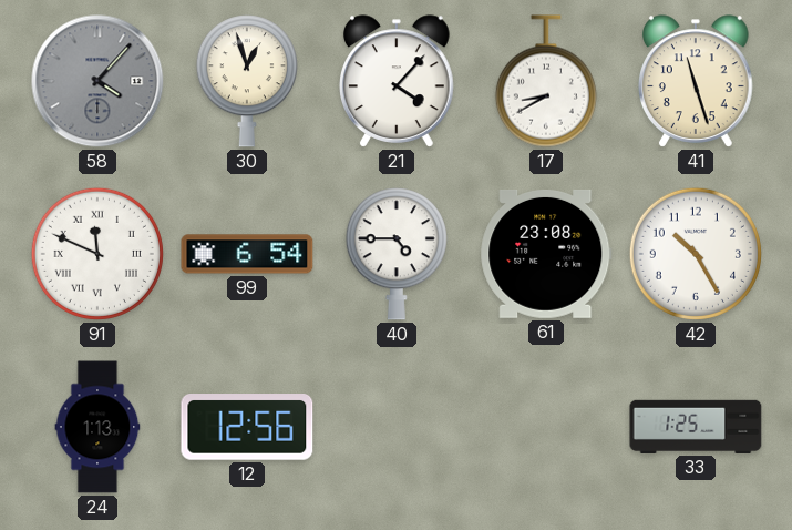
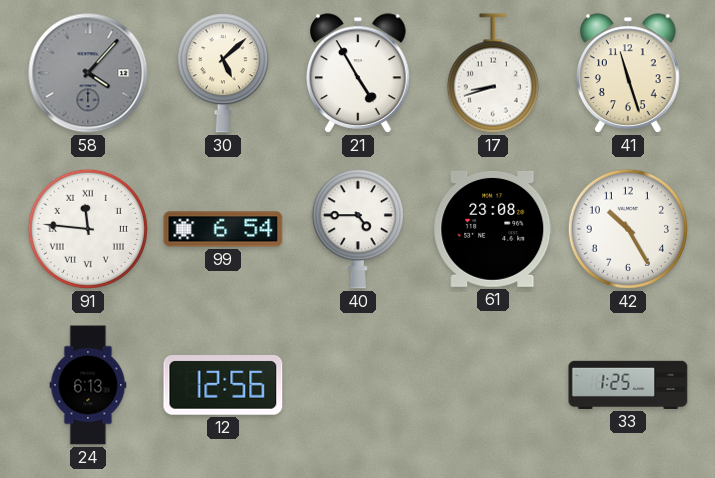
30: 12:57 -> 5:08
21: 4:07 -> 4:55
17: 8:40 -> 8:42
91: 11:49 -> 11:46
24: 1:13 -> 6:13
